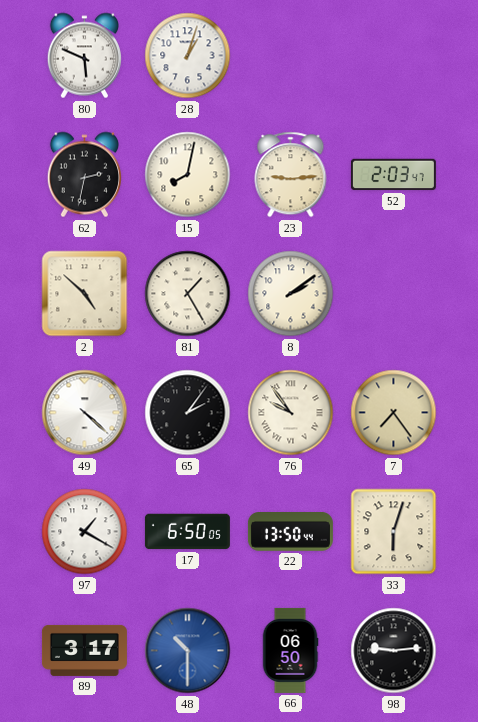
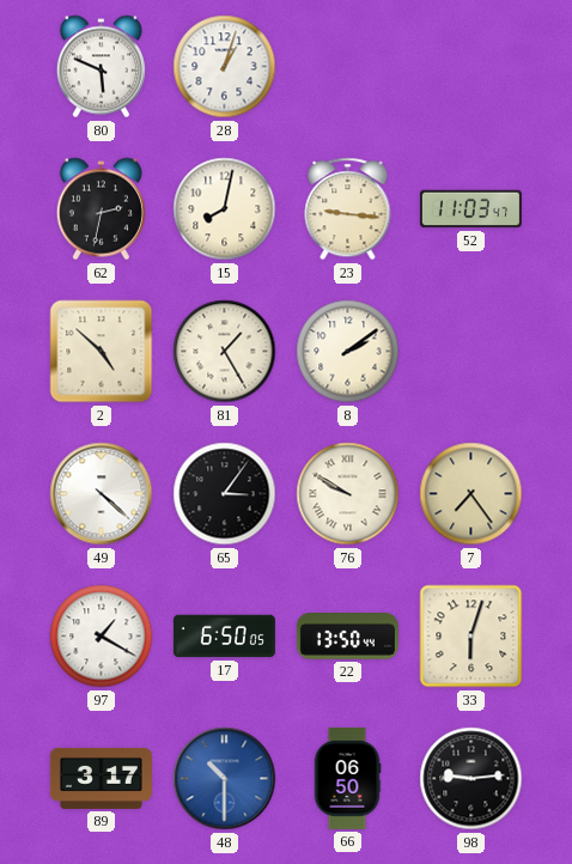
23: 9:14 -> 9:16
52: 2:03 -> 11:03
65: 2:06 -> 3:06
76: 9:54 -> 9:50
